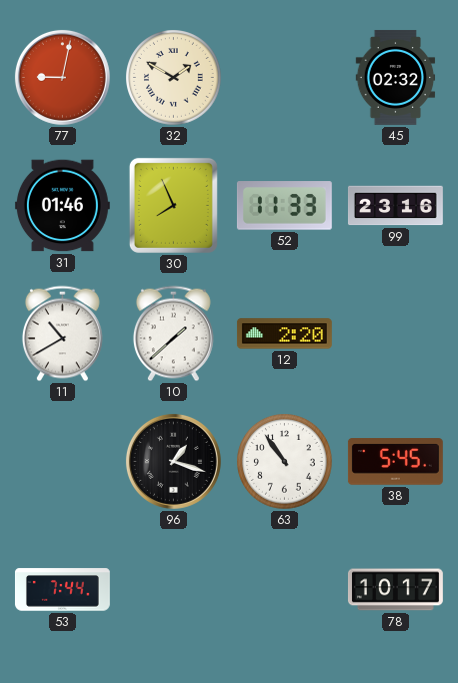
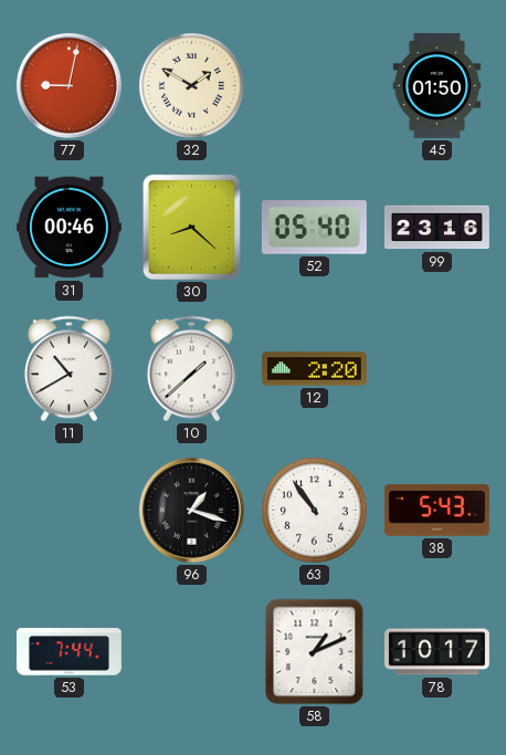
45: 02:32 -> 01:50
31: 01:46 -> 00:46
30: 7:56 -> 8:22
52: 11:33 -> 05:40
38: 5:45 -> 5:43
58: none -> 1:11
